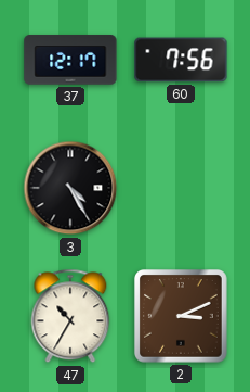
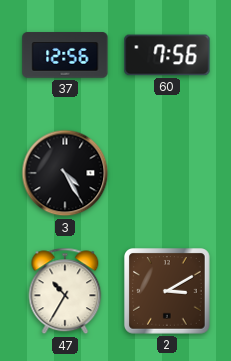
37: 12:17 -> 12:56
2: 3:11 -> 3:10
